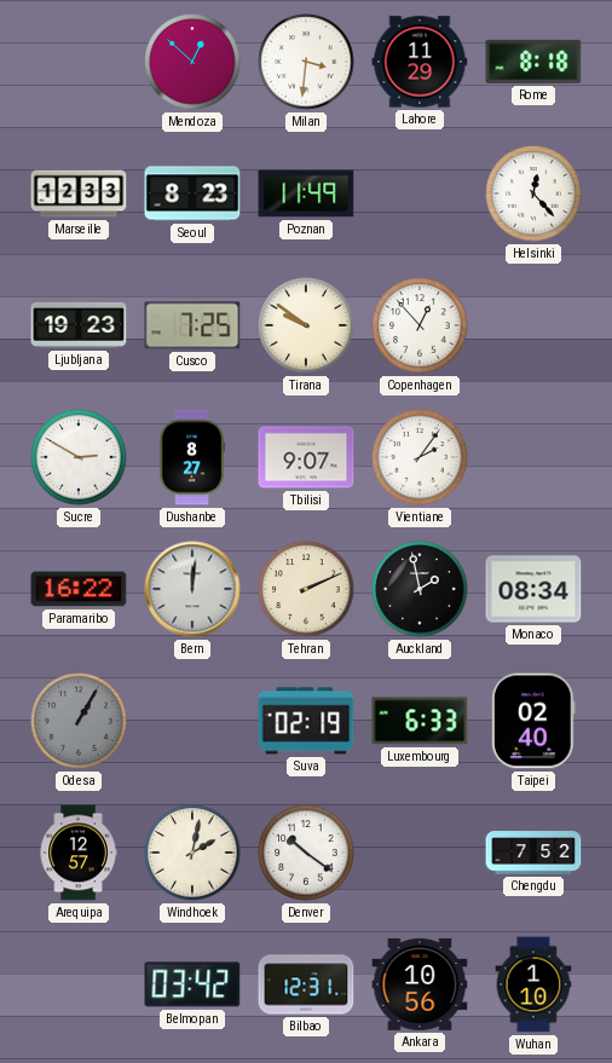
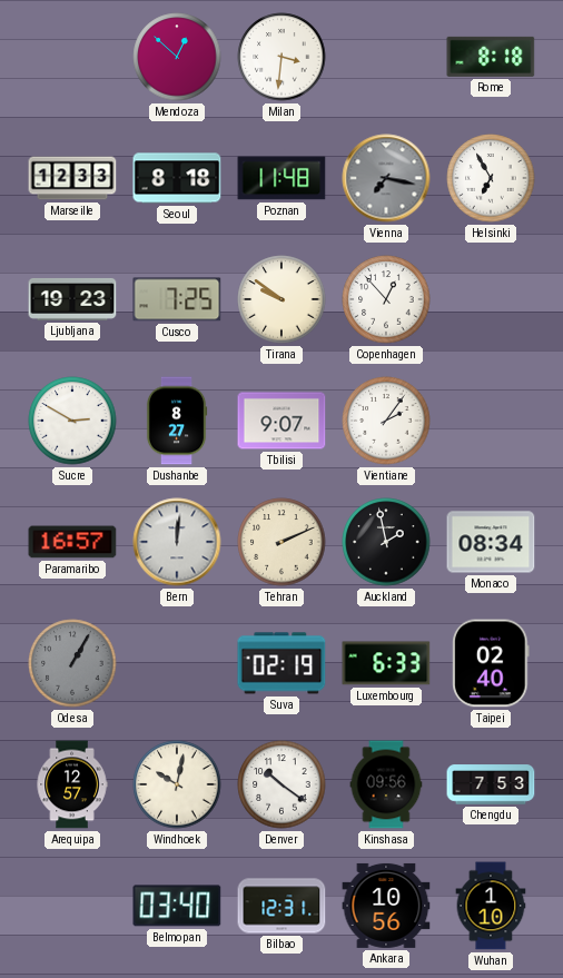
Lahore: 11:29 -> none
Seoul: 8:23 -> 8:18
Poznan: 11:49 -> 11:48
Vienna: none -> 7:17
Helsinki: 12:23 -> 6:55
Paramaribo: 16:22 -> 16:57
Windhoek: 2:02 -> 10:02
Kinshasa: none -> 09:56
Chengdu: 7:52 -> 7:53
Belmopan: 03:42 -> 03:40
